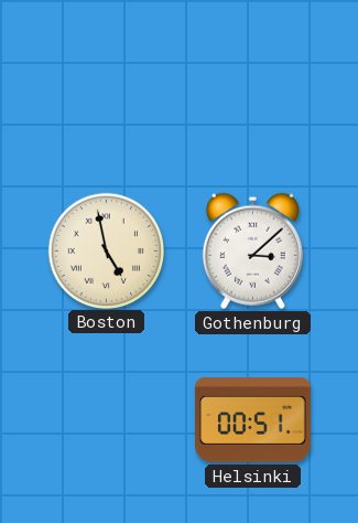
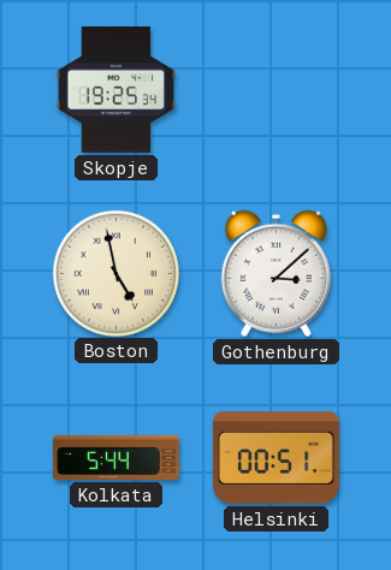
Skopje: none -> 19:25
Kolkata: none -> 5:44
